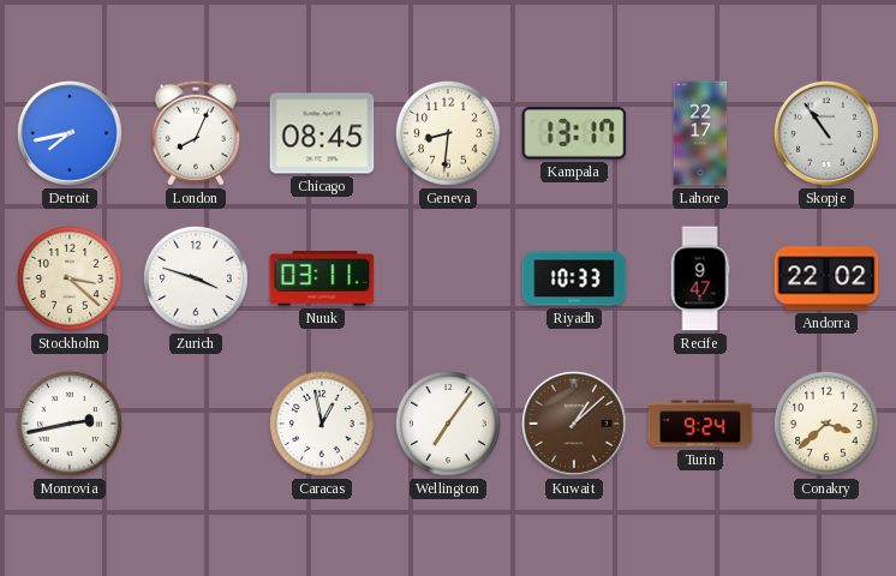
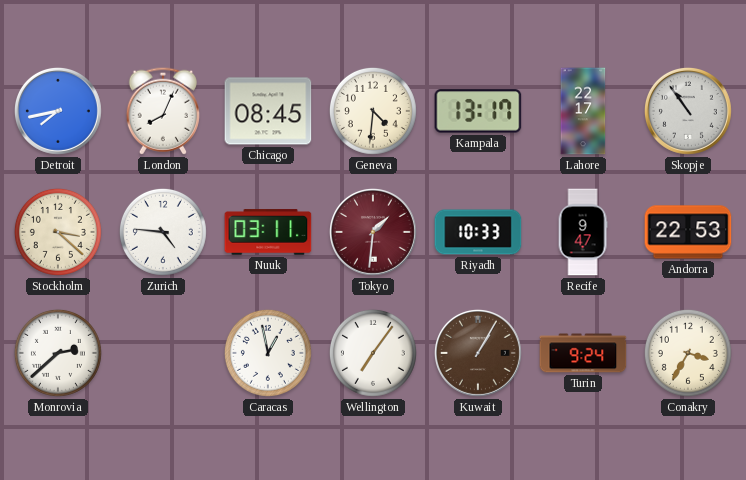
Geneva: 8:31 -> 4:31
Zurich: 3:48 -> 4:46
Tokyo: none -> 1:31
Andorra: 22:02 -> 22:53
Monrovia: 2:43 -> 2:38
Kuwait: 1:08 -> 1:05
Conakry: 3:38 -> 3:35
